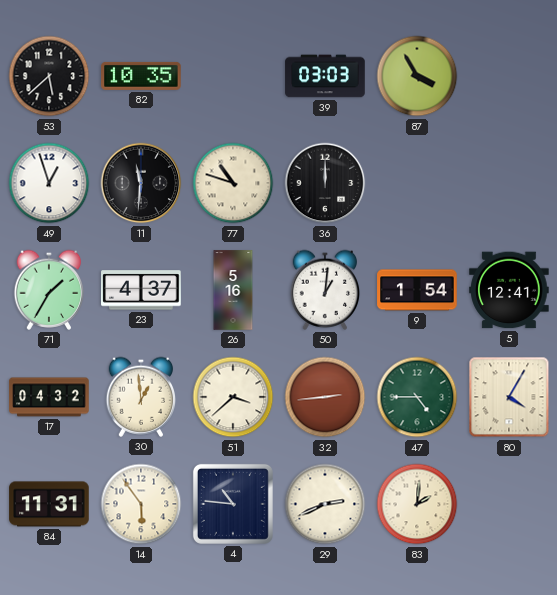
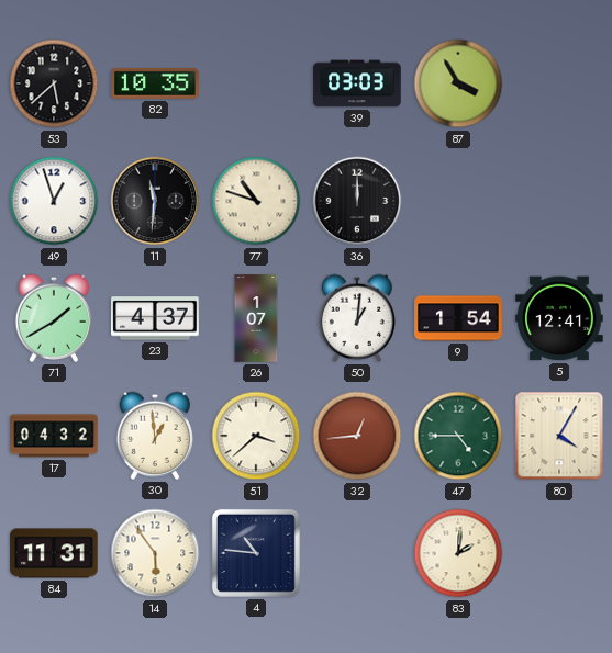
71: 1:35 -> 1:40
26: 5:16 -> 1:07
32: 2:44 -> 12:44
29: 2:41 -> none
